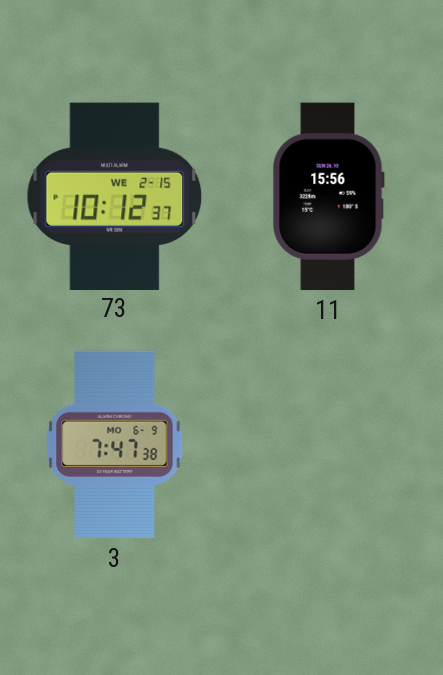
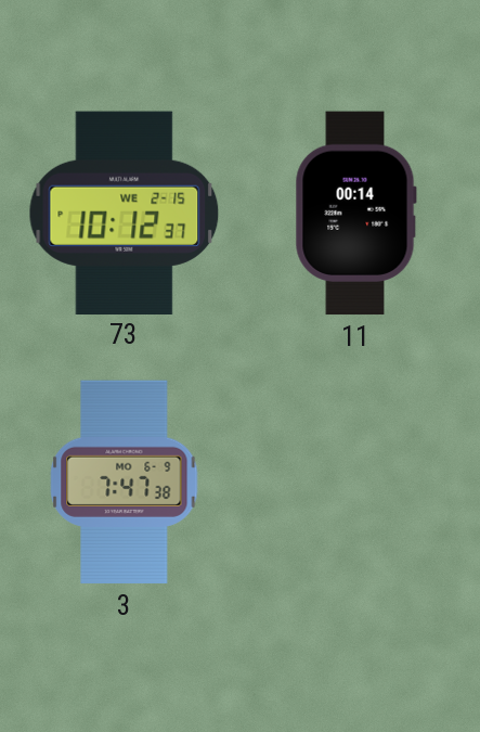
11: 15:56 -> 00:14
